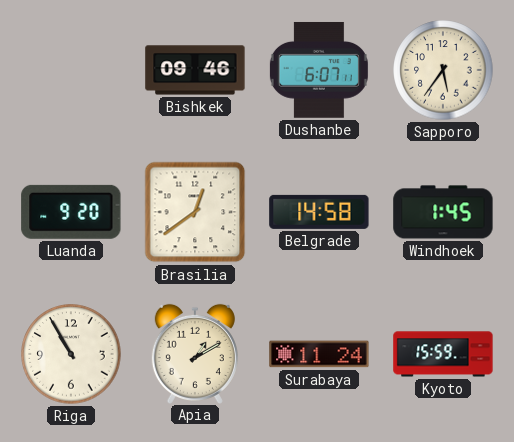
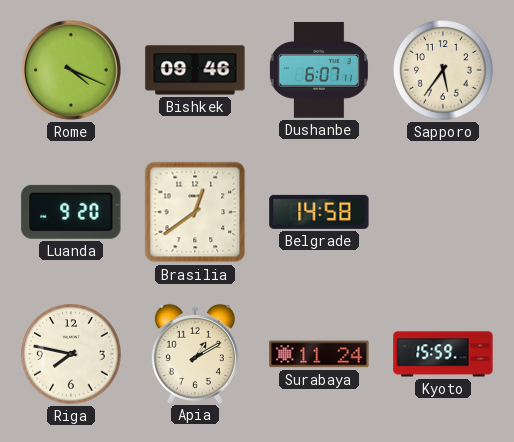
Rome: none -> 4:19
Windhoek: 1:45 -> none
Riga: 10:55 -> 7:47
